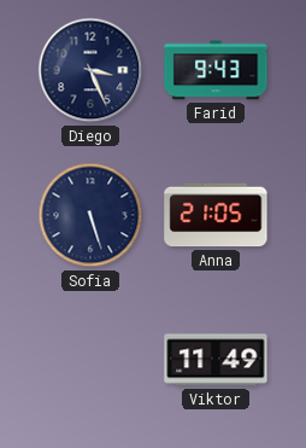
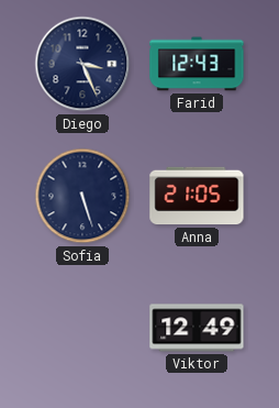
Farid: 9:43 -> 12:43
Viktor: 11:49 -> 12:49
